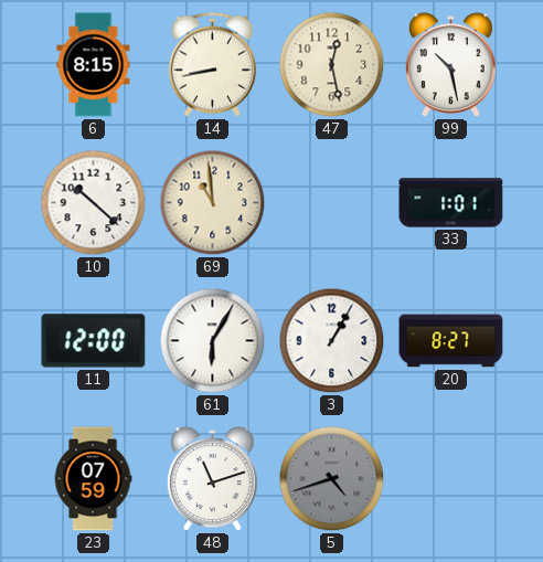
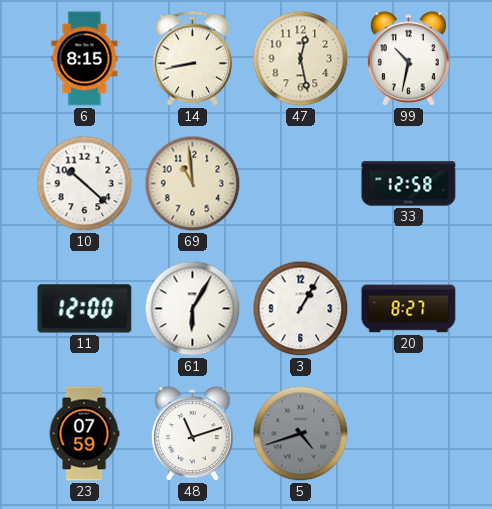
99: 10:28 -> 10:32
33: 1:01 -> 12:58
